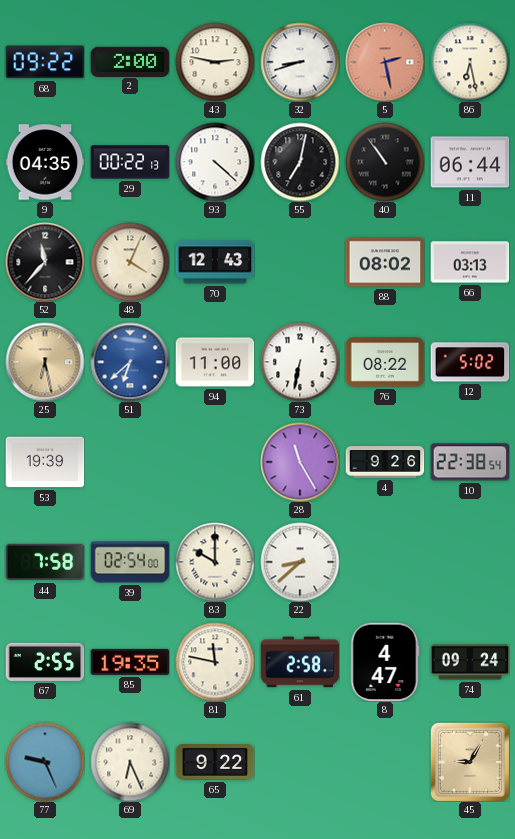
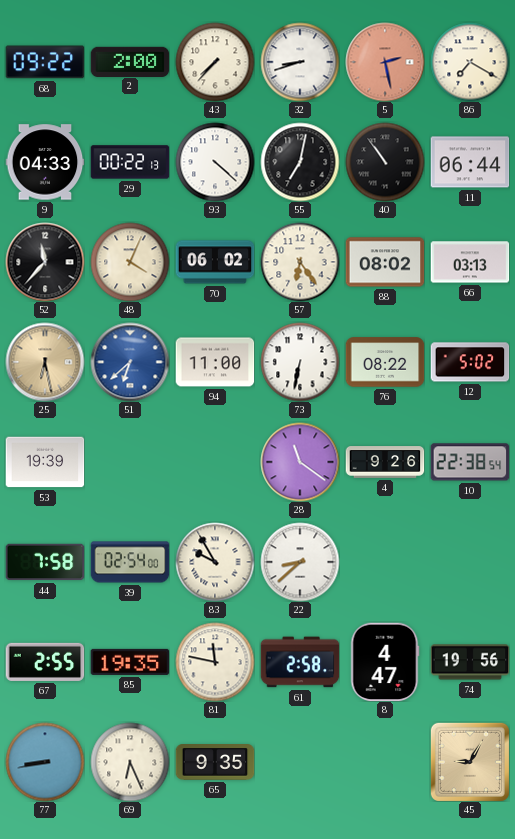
43: 2:47 -> 7:37
86: 6:28 -> 7:20
9: 04:35 -> 04:33
70: 12:43 -> 06:02
57: none -> 6:24
28: 11:25 -> 11:21
83: 10:00 -> 9:55
74: 09:24 -> 19:56
77: 9:26 -> 8:43
65: 9:22 -> 9:35
